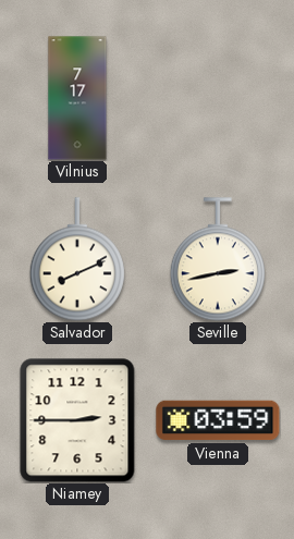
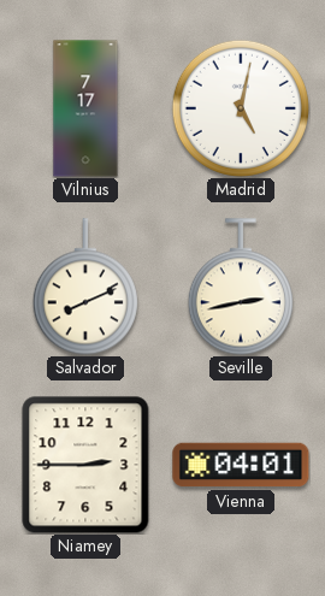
Madrid: none -> 5:02
Vienna: 03:59 -> 04:01
